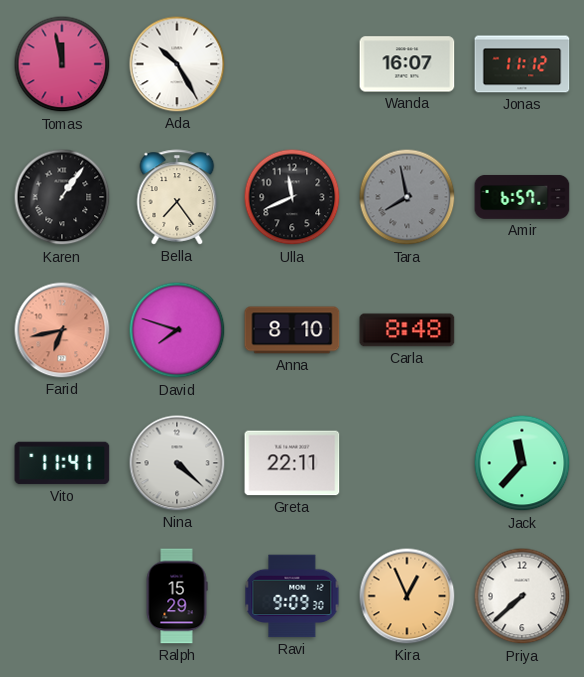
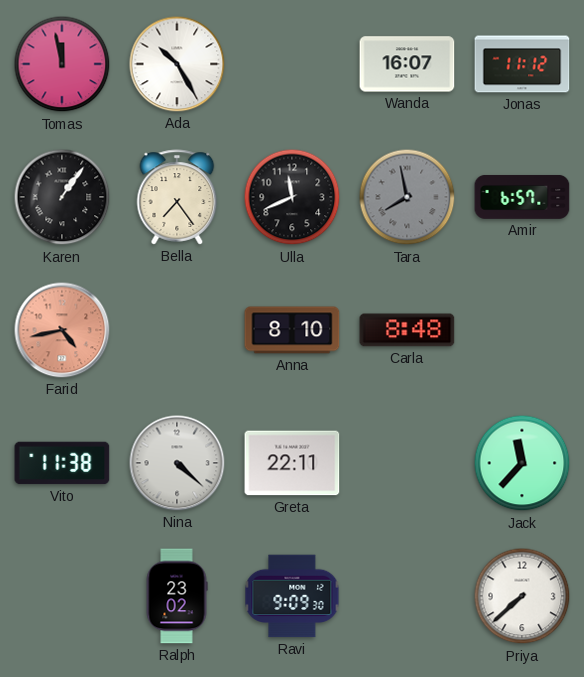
Farid: 6:43 -> 4:43
David: 7:48 -> none
Vito: 11:41 -> 11:38
Ralph: 15:29 -> 23:02
Kira: 12:56 -> none
